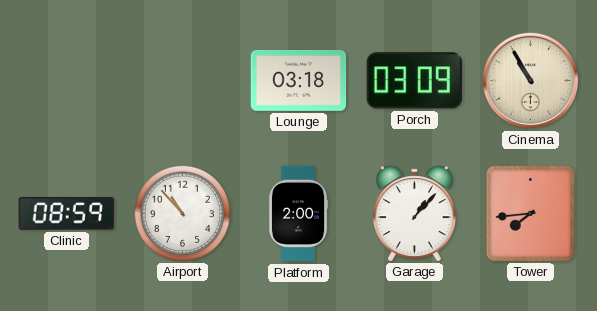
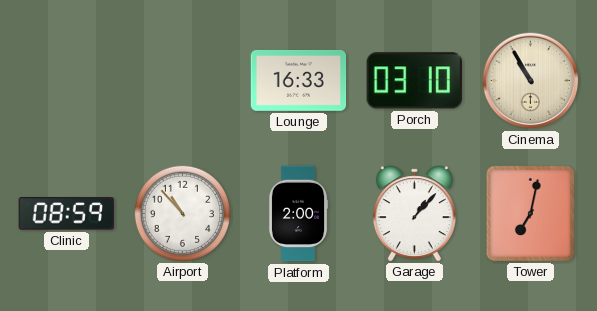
Lounge: 03:18 -> 16:33
Porch: 03:09 -> 03:10
Tower: 7:44 -> 7:02
